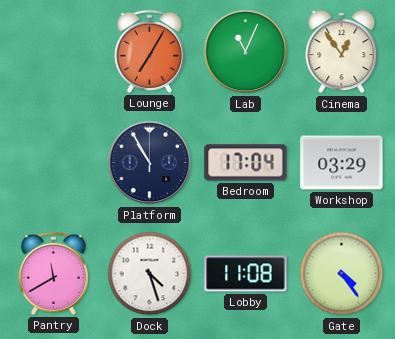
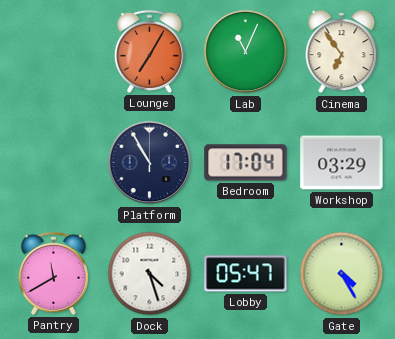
Cinema: 12:54 -> 6:54
Lobby: 11:08 -> 05:47
Gate: 4:24 -> 4:25
